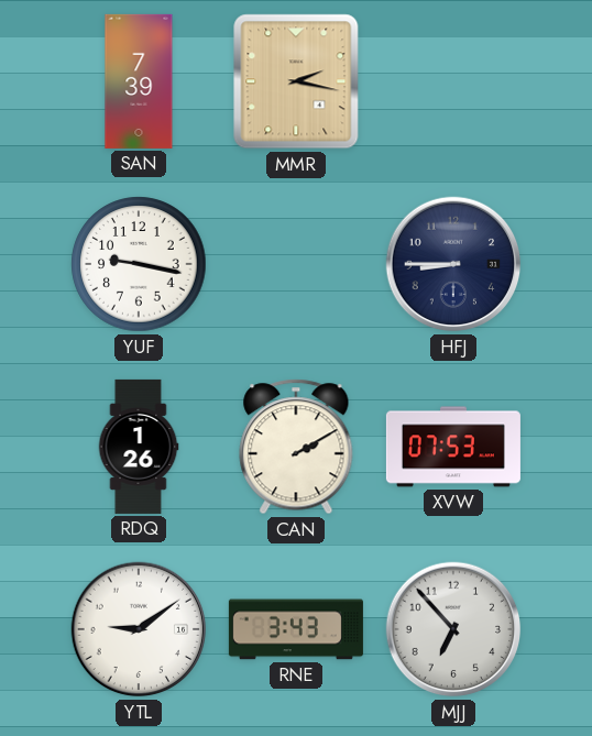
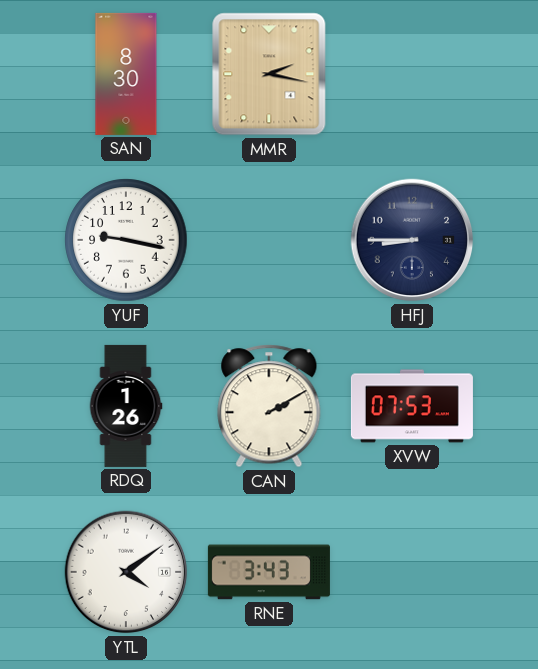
SAN: 7:39 -> 8:30
YTL: 9:09 -> 4:09
MJJ: 6:53 -> none
